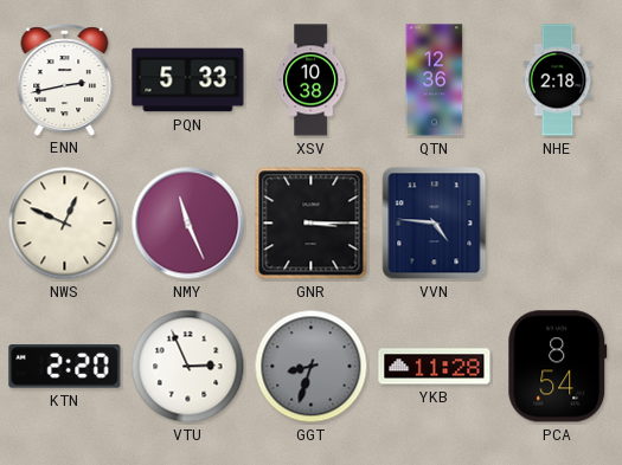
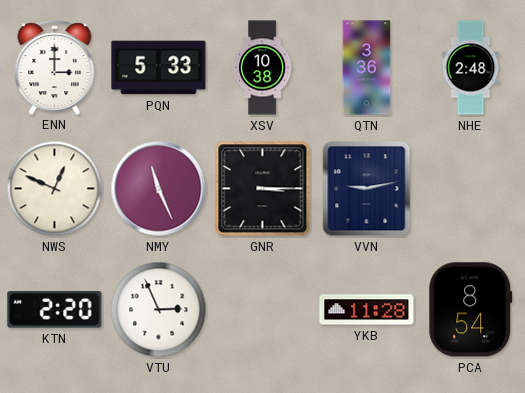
ENN: 2:43 -> 3:00
QTN: 12:36 -> 3:36
NHE: 2:18 -> 2:48
VVN: 4:46 -> 9:13
GGT: 8:33 -> none
